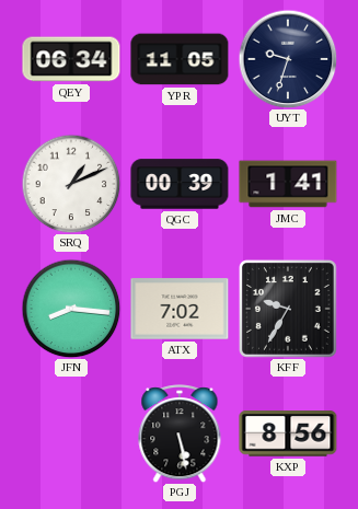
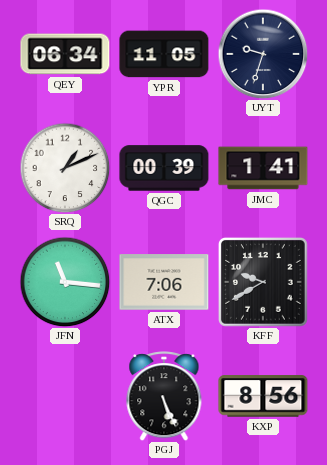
JFN: 8:16 -> 11:16
ATX: 7:02 -> 7:06
KFF: 9:35 -> 9:40
PGJ: 5:28 -> 5:26
